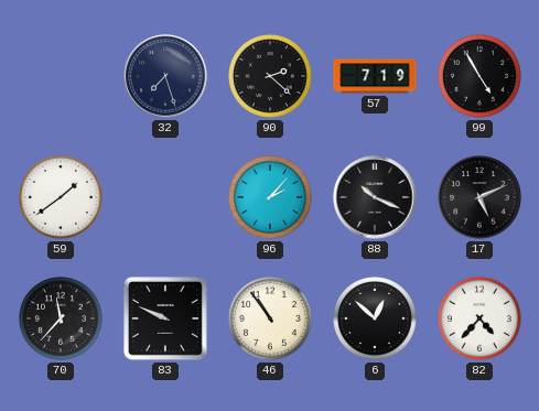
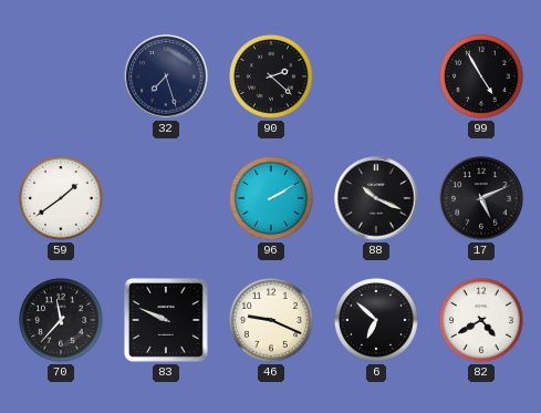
57: 7:19 -> none
96: 2:07 -> 2:10
46: 10:54 -> 9:19
6: 12:52 -> 6:52
82: 4:37 -> 4:40
